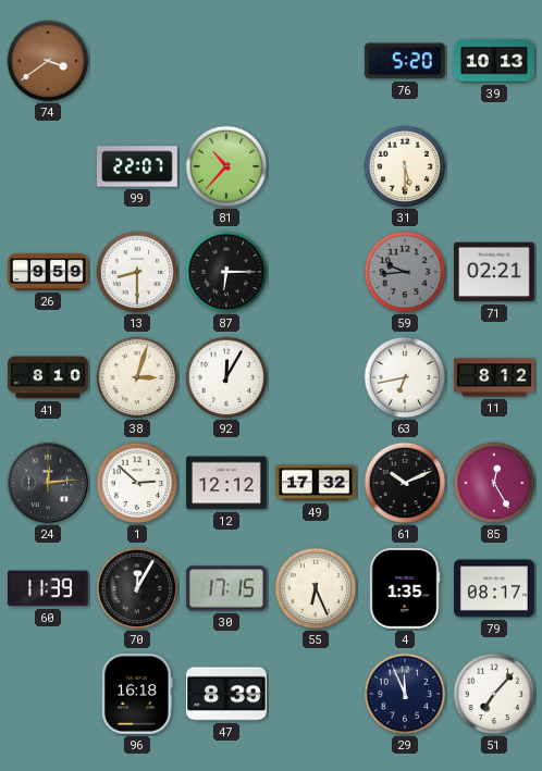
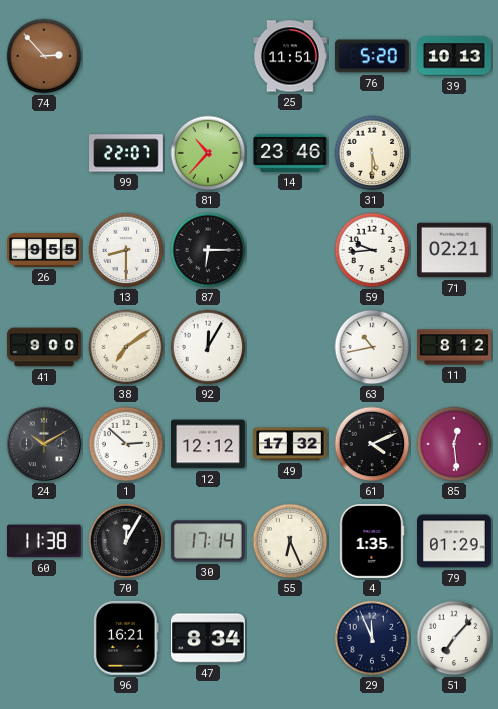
74: 3:39 -> 2:53
25: none -> 11:51
14: none -> 23:46
26: 9:59 -> 9:55
59 dial: grey -> white
41: 8:10 -> 9:00
38: 3:03 -> 7:09
63: 6:43 -> 10:43
24: 12:14 -> 10:10
61: 10:11 -> 4:11
85: 12:25 -> 12:29
60: 11:39 -> 11:38
30: 17:15 -> 17:14
79: 08:17 -> 01:29
96: 16:18 -> 16:21
47: 8:39 -> 8:34
